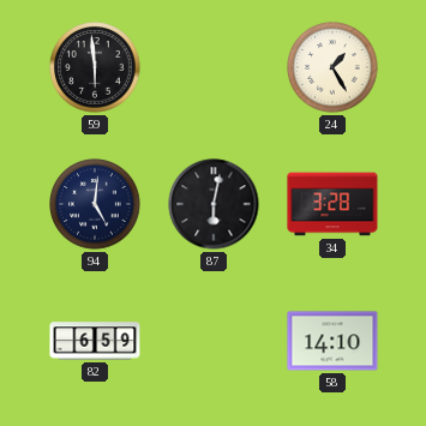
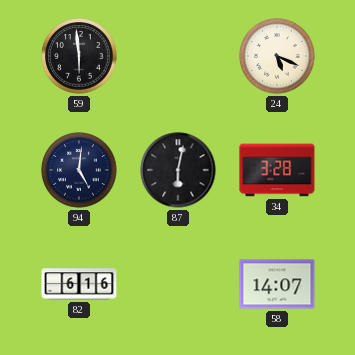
24: 1:25 -> 5:19
82: 6:59 -> 6:16
58: 14:10 -> 14:07
